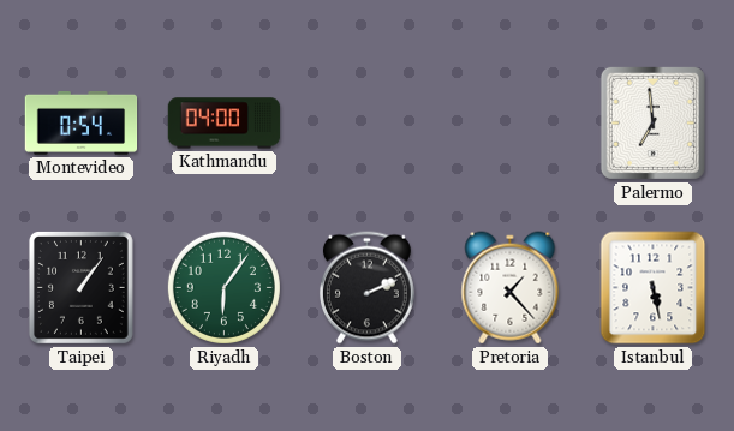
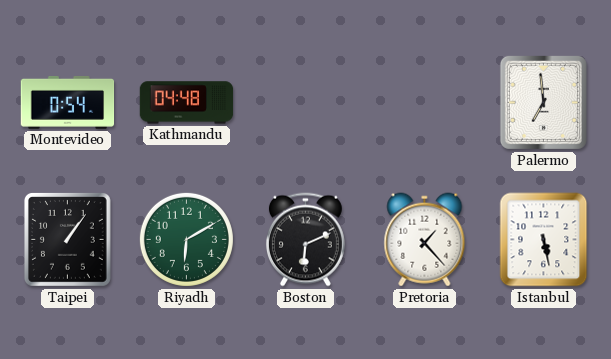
Kathmandu: 04:00 -> 04:48
Riyadh: 6:06 -> 6:10
Boston: 2:11 -> 6:11
